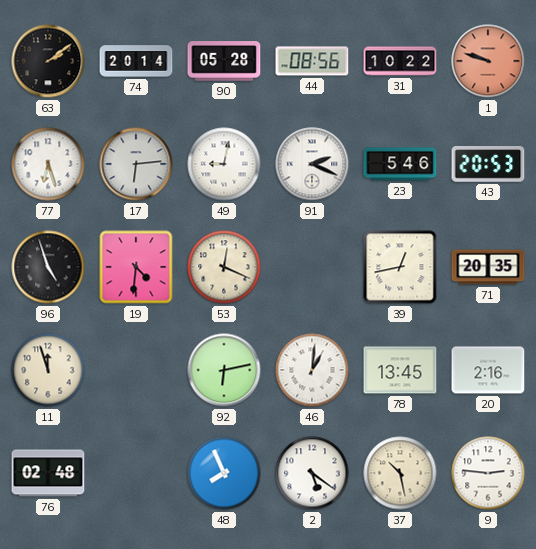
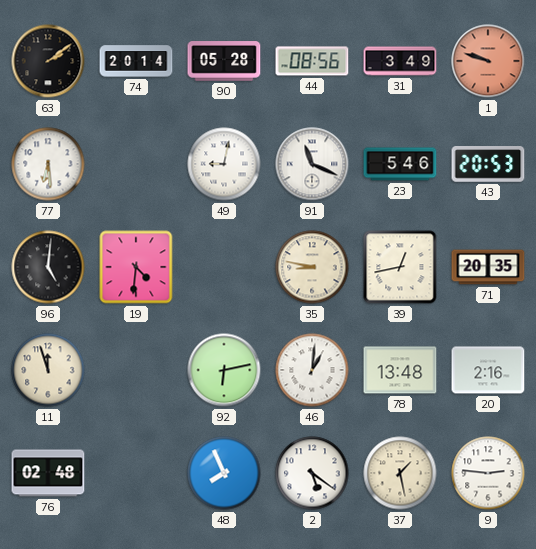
31: 10:22 -> 3:49
77: 6:27 -> 6:29
17: 6:14 -> none
91: 2:19 -> 11:19
96: 4:57 -> 5:01
53: 12:19 -> none
35: none -> 8:47
78: 13:45 -> 13:48
37: 10:28 -> 1:28
